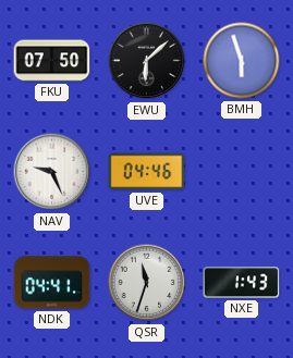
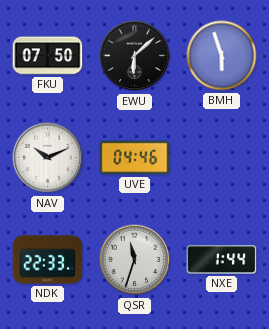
NAV: 9:26 -> 10:11
NDK: 04:41 -> 22:33
NXE: 1:43 -> 1:44
